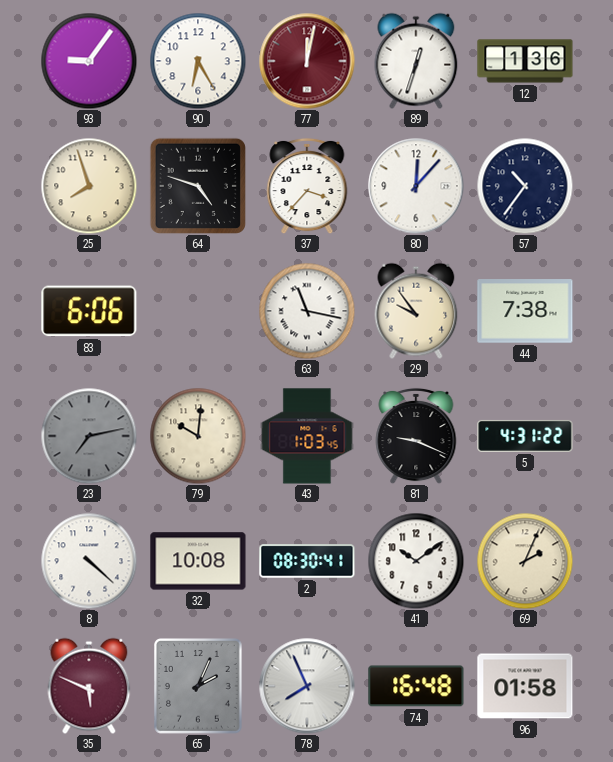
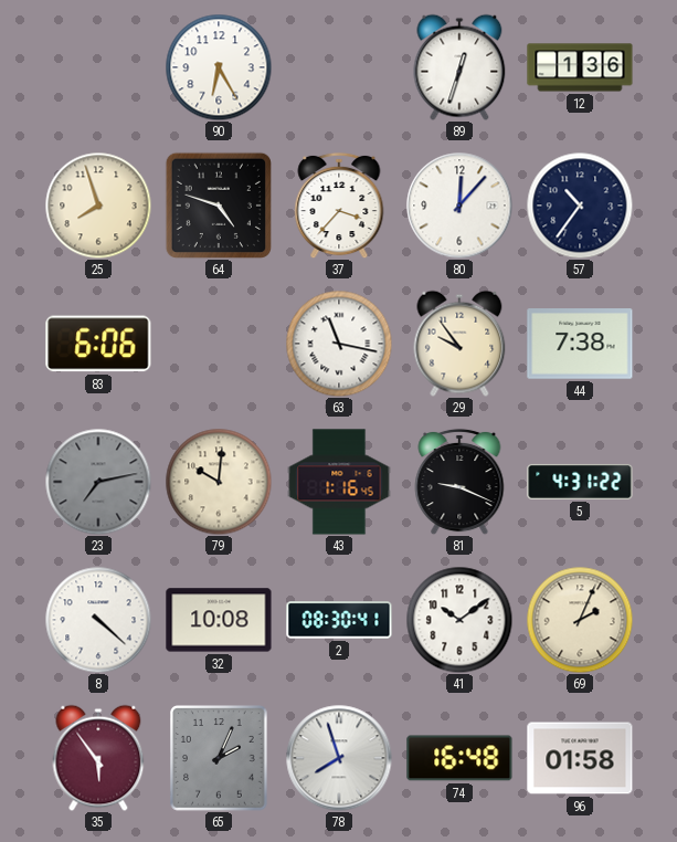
93: 9:06 -> none
77: 12:02 -> none
43: 1:03 -> 1:16
35: 5:49 -> 5:54
78: 7:56 -> 7:57
